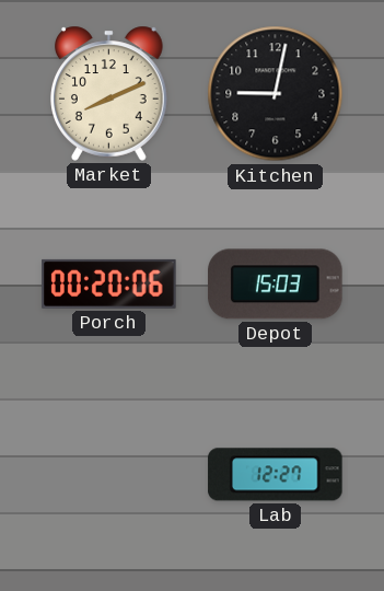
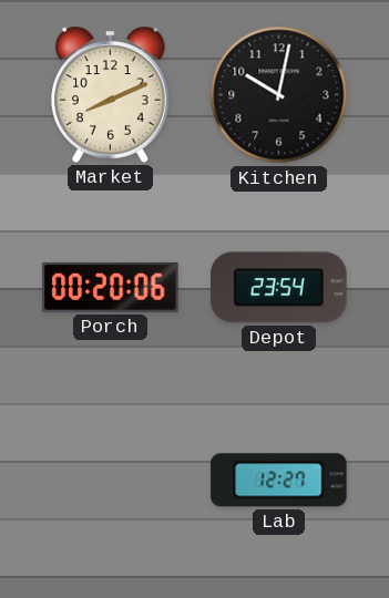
Kitchen: 9:02 -> 10:02
Depot: 15:03 -> 23:54
